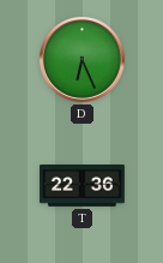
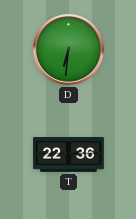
D: 6:26 -> 6:31
